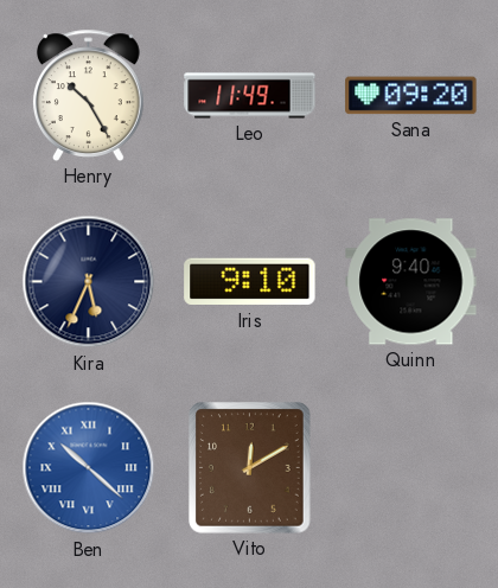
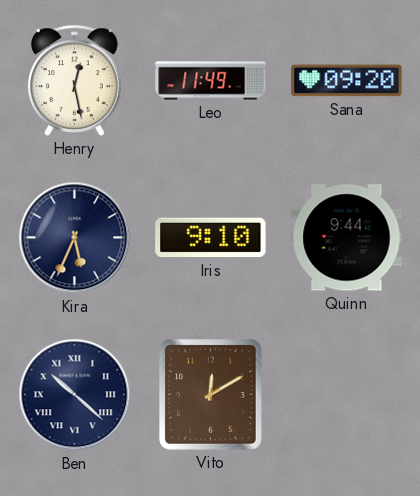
Henry: 10:25 -> 12:28
Quinn: 9:40 -> 9:44
Ben dial: blue -> navy
